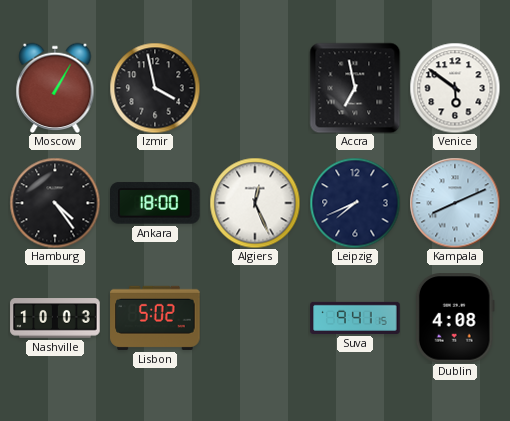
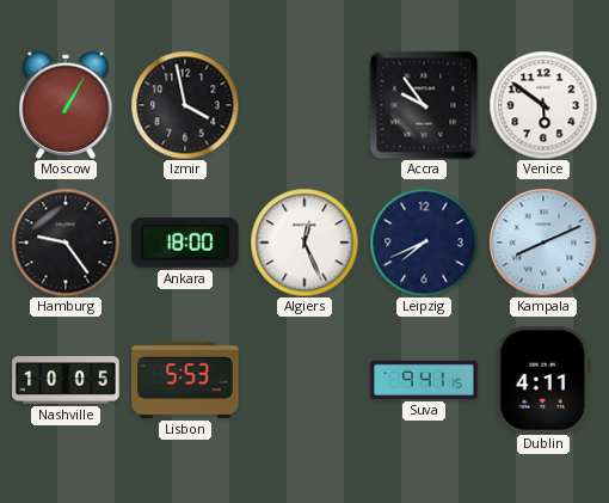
Accra: 6:58 -> 9:54
Hamburg: 4:24 -> 9:24
Nashville: 10:03 -> 10:05
Lisbon: 5:02 -> 5:53
Dublin: 4:08 -> 4:11
